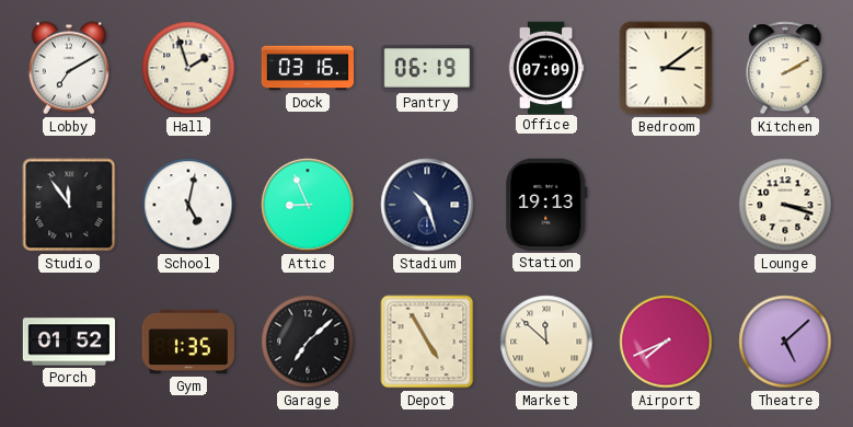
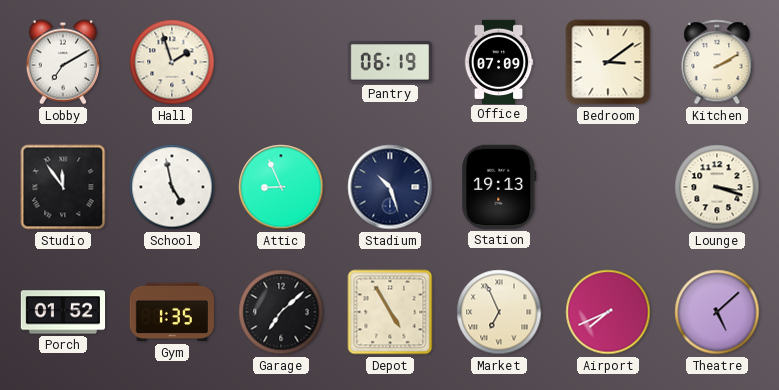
Dock: 03:16 -> none
School: 5:02 -> 4:58
Market: 11:52 -> 6:56
